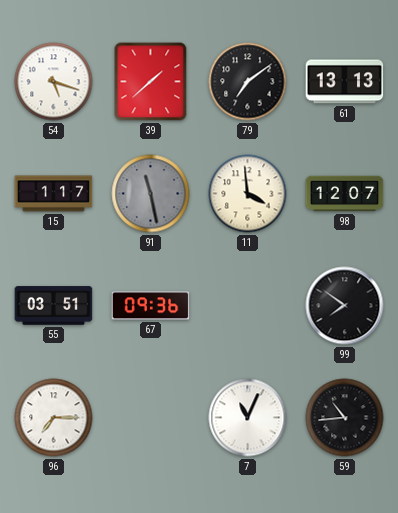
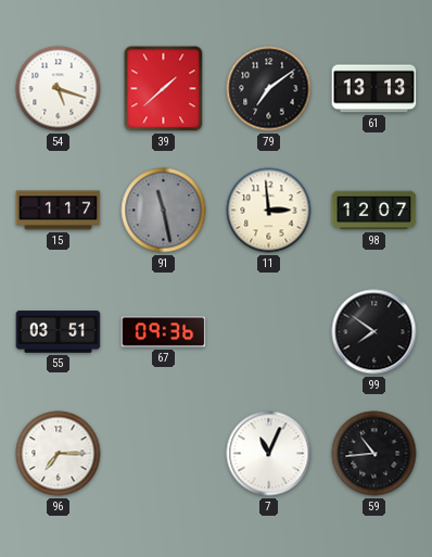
11: 3:59 -> 2:59
